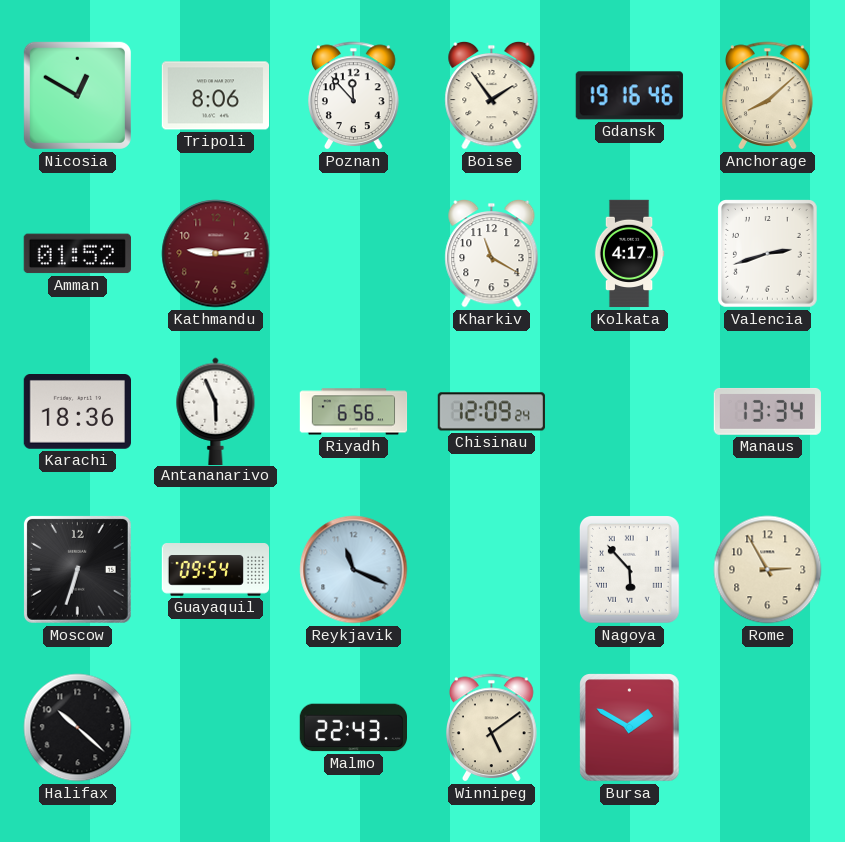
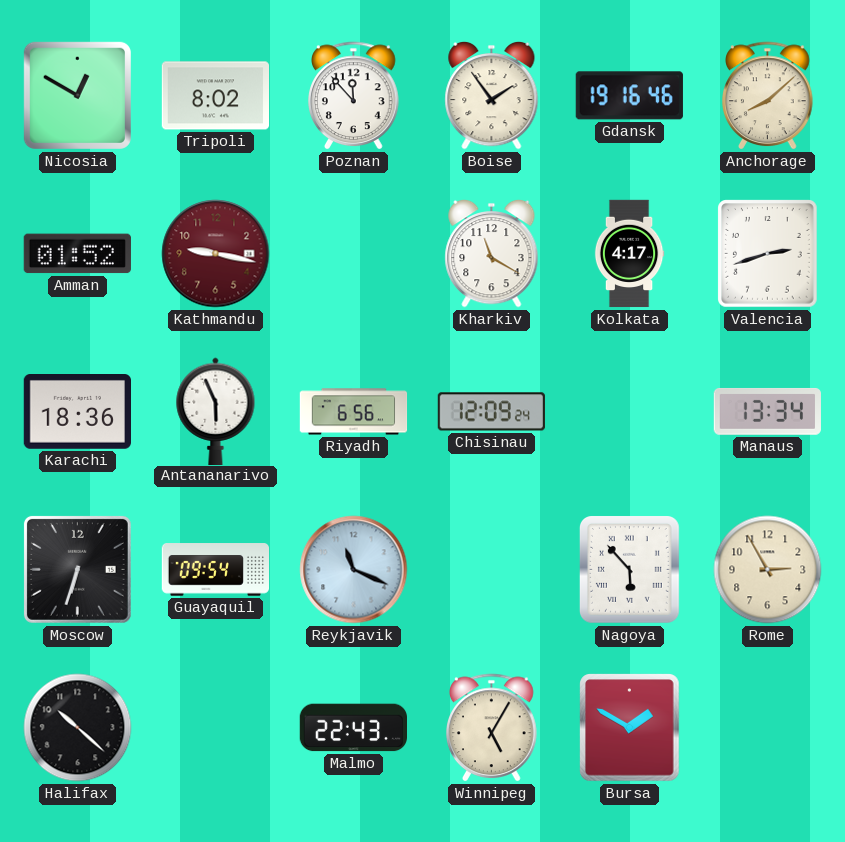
Tripoli: 8:06 -> 8:02
Kathmandu: 9:14 -> 9:17
Winnipeg: 5:09 -> 5:05
